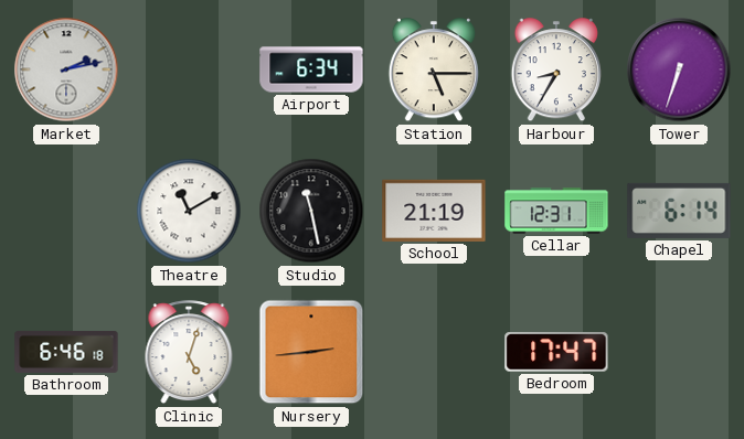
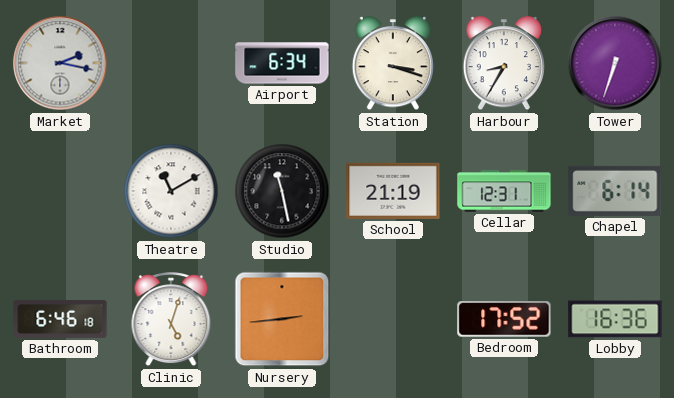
Market: 2:13 -> 2:17
Station: 5:15 -> 3:18
Bedroom: 17:47 -> 17:52
Lobby: none -> 16:36
